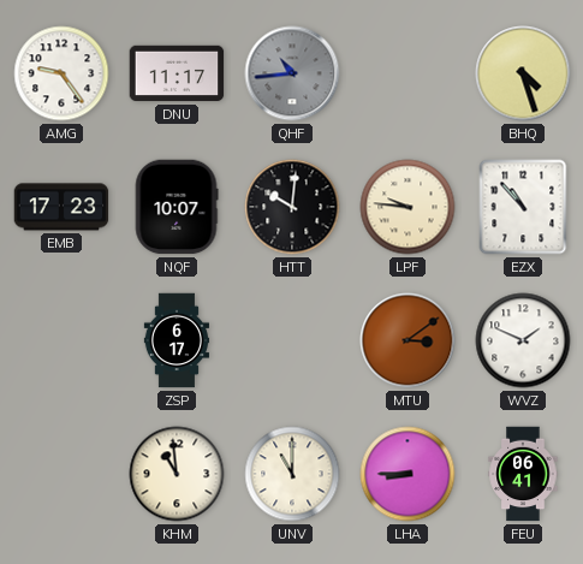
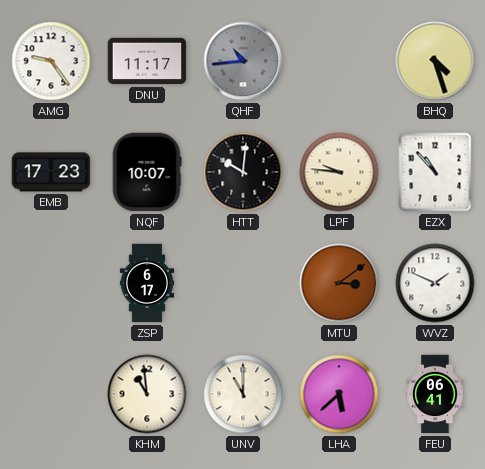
LHA: 8:45 -> 5:38
